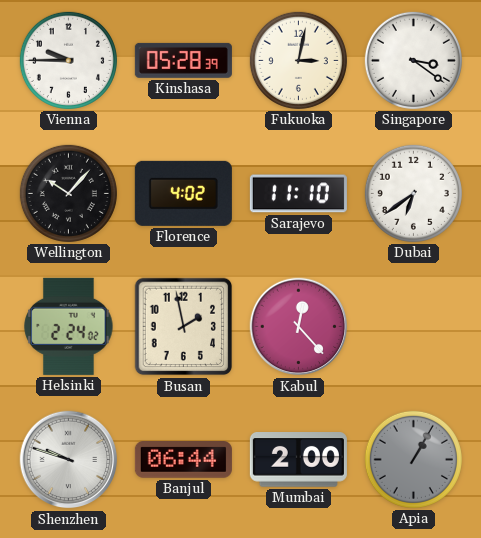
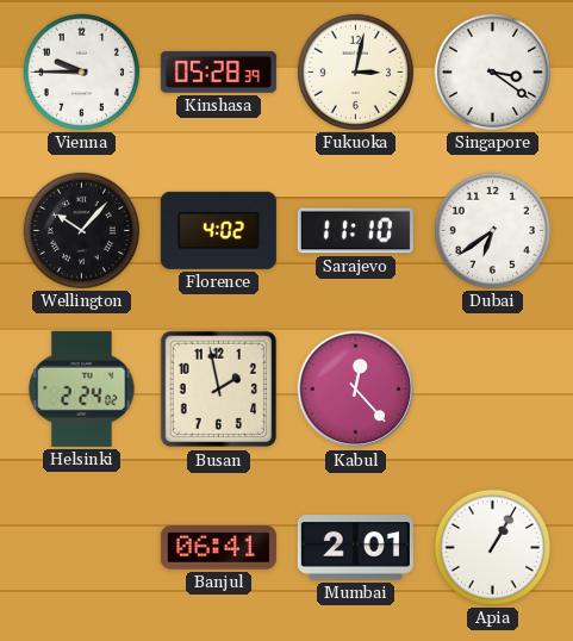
Shenzhen: 9:48 -> none
Banjul: 06:44 -> 06:41
Mumbai: 2:00 -> 2:01
Apia dial: grey -> white
